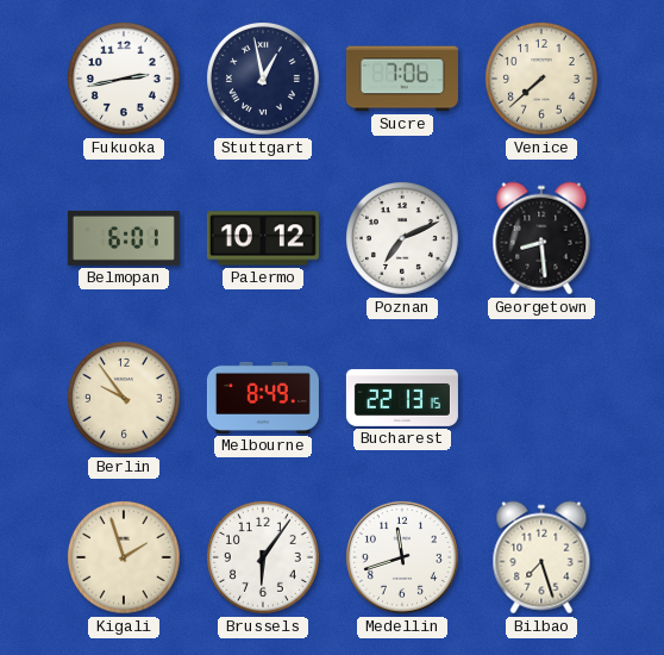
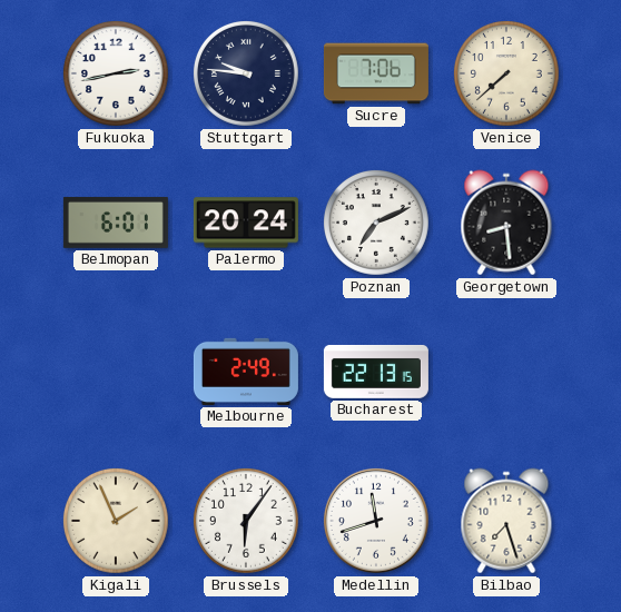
Stuttgart: 12:58 -> 9:46
Palermo: 10:12 -> 20:24
Berlin: 9:54 -> none
Melbourne: 8:49 -> 2:49
Kigali: 1:57 -> 1:56
